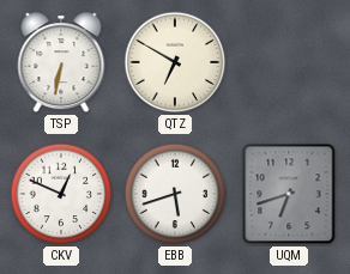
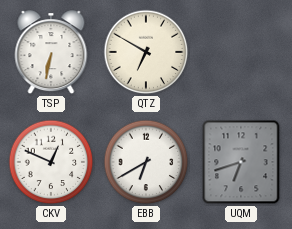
EBB: 5:42 -> 6:40
